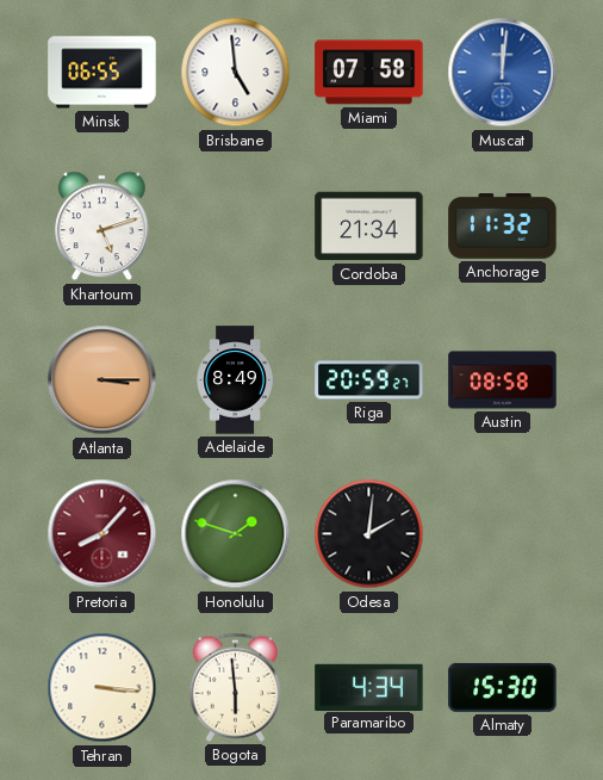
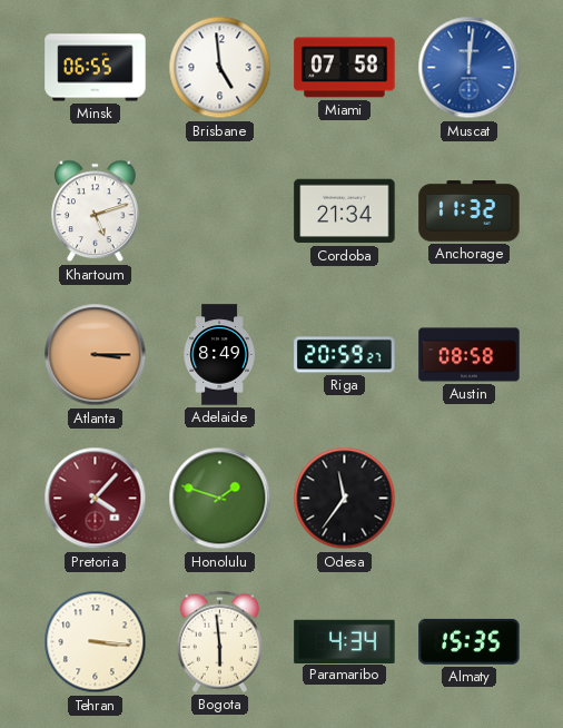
Pretoria: 8:07 -> 4:07
Odesa: 2:01 -> 11:36
Almaty: 15:30 -> 15:35
